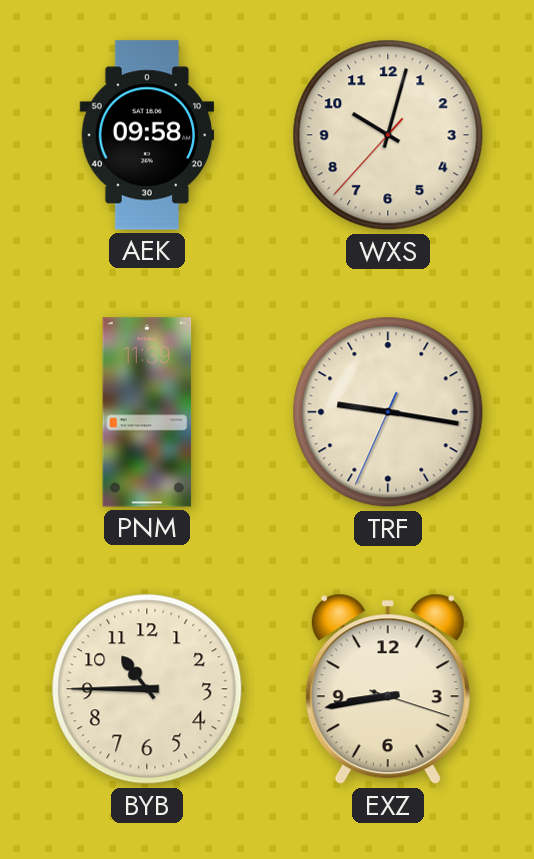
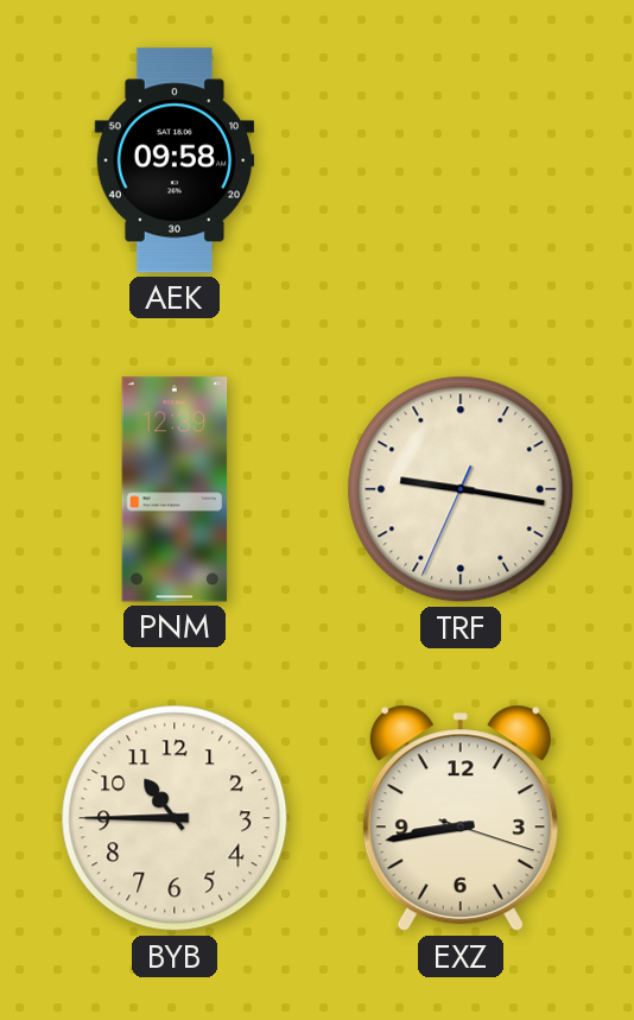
WXS: 10:02 -> none
PNM: 11:39 -> 12:39
